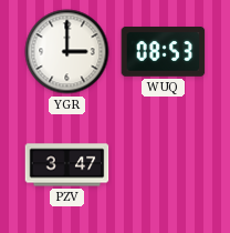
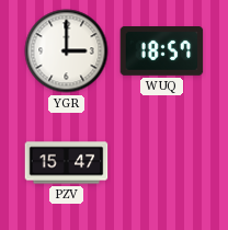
WUQ: 08:53 -> 18:57
PZV: 3:47 -> 15:47
